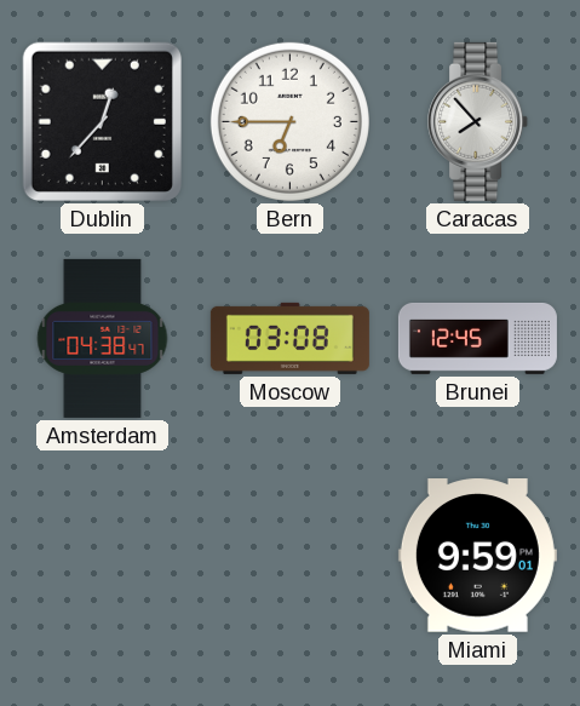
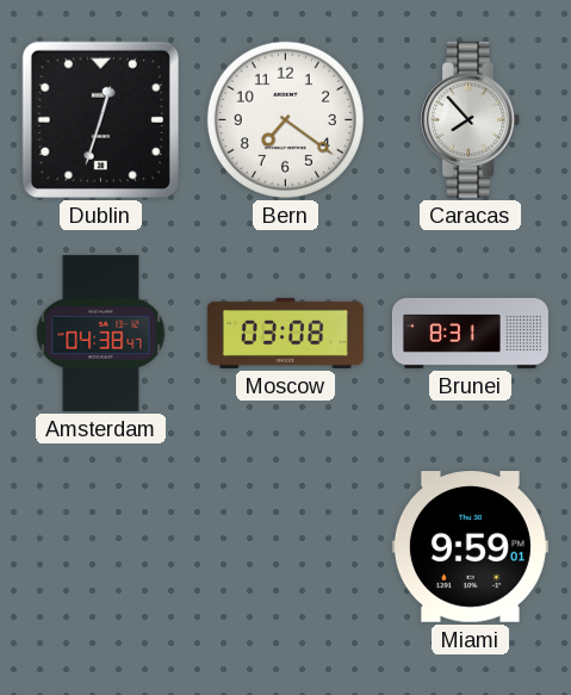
Dublin: 12:37 -> 12:33
Bern: 6:45 -> 7:21
Brunei: 12:45 -> 8:31
